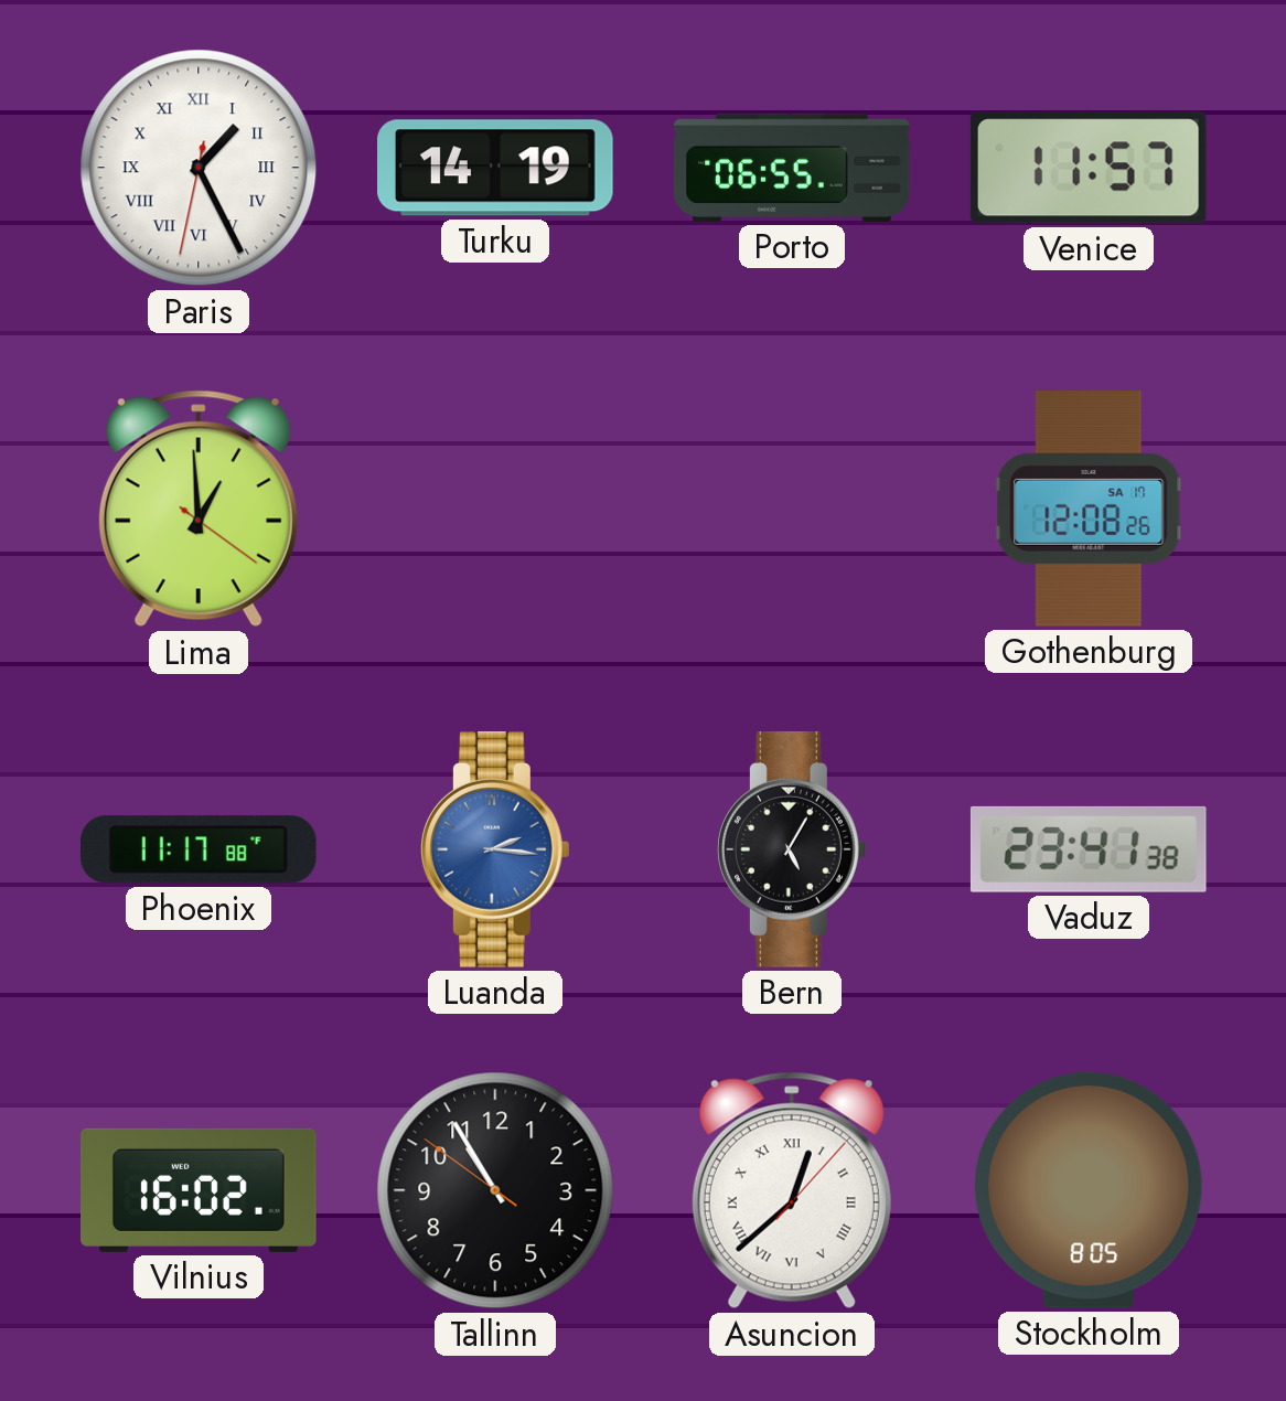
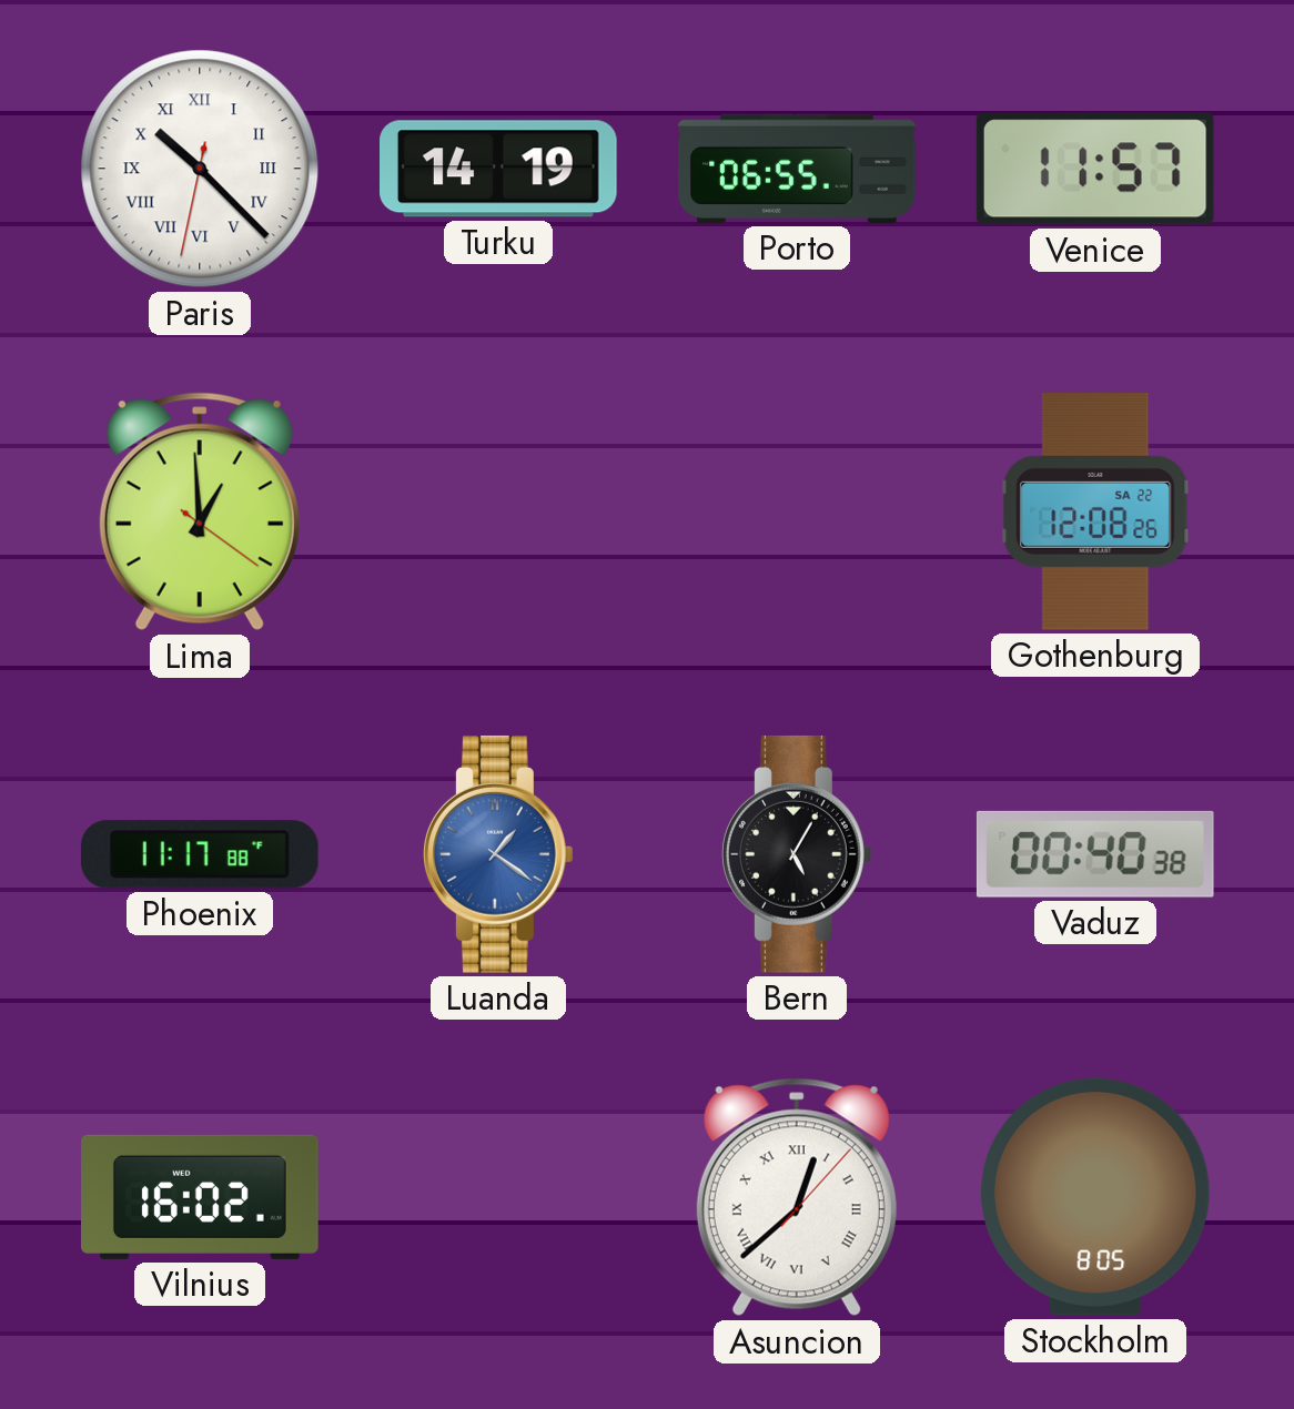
Paris: 1:25 -> 10:22
Gothenburg date: SA 17 -> SA 22
Luanda: 2:16 -> 1:21
Vaduz: 23:41 -> 00:40
Tallinn: 10:54 -> none
